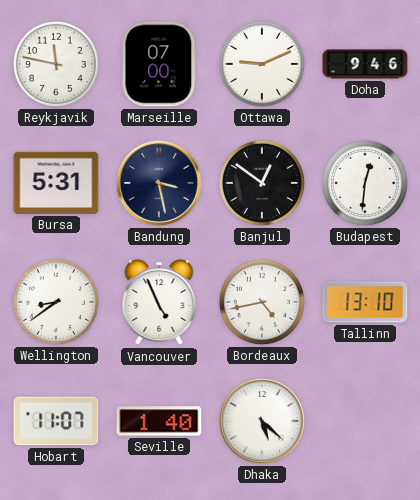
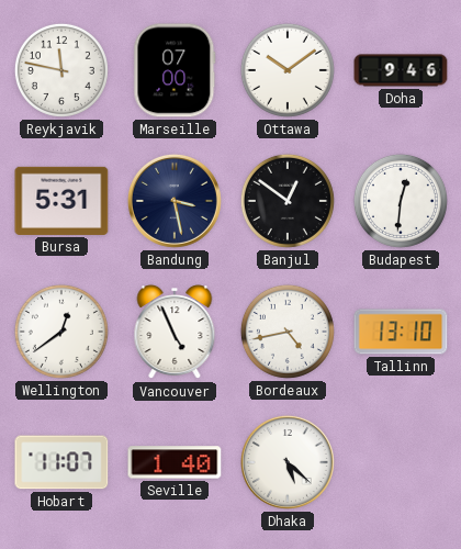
Ottawa: 9:11 -> 10:09
Wellington: 8:39 -> 12:39
